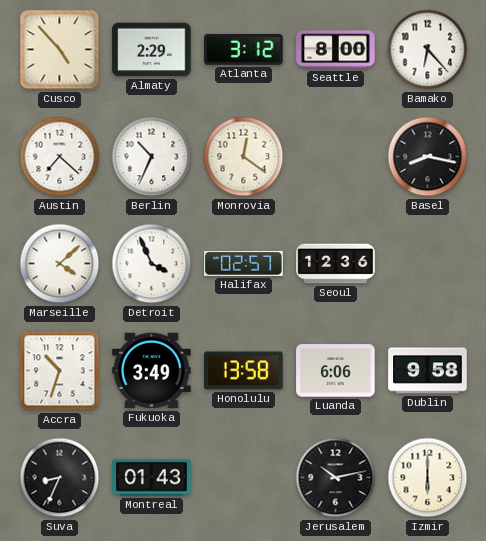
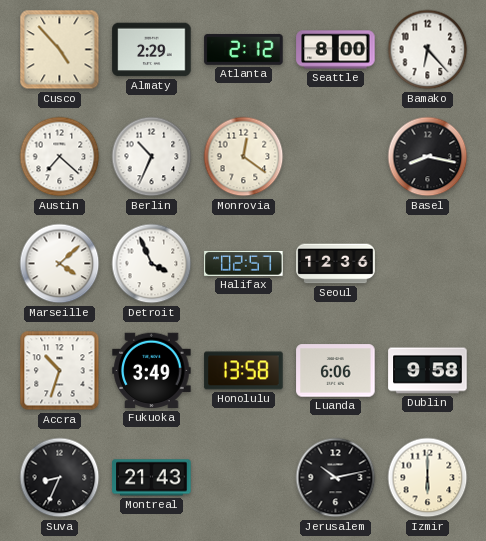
Atlanta: 3:12 -> 2:12
Montreal: 01:43 -> 21:43
